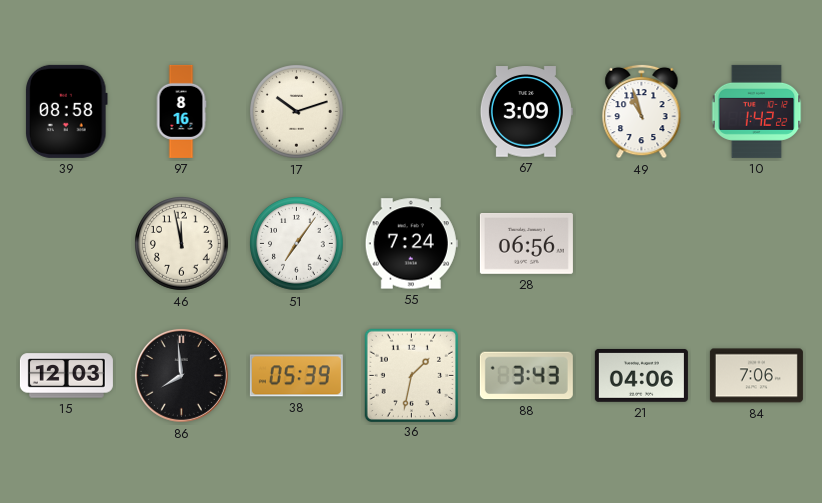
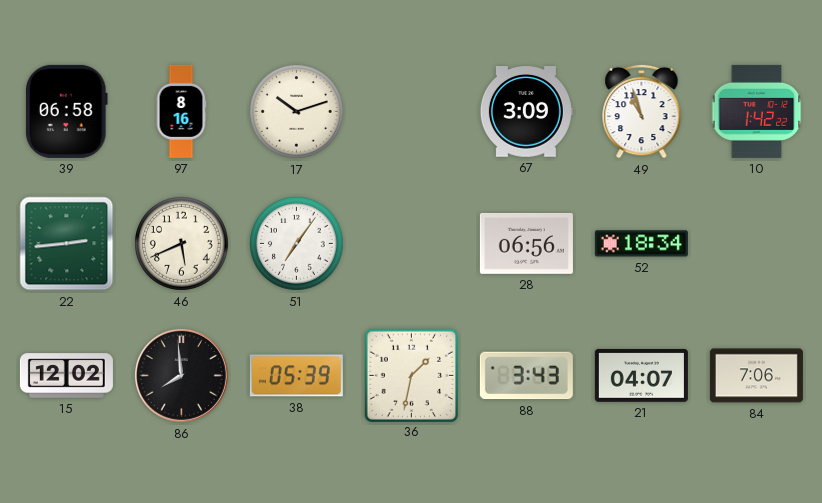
39: 08:58 -> 06:58
22: none -> 2:44
46: 11:58 -> 5:41
55: 7:24 -> none
52: none -> 18:34
15: 12:03 -> 12:02
21: 04:06 -> 04:07
